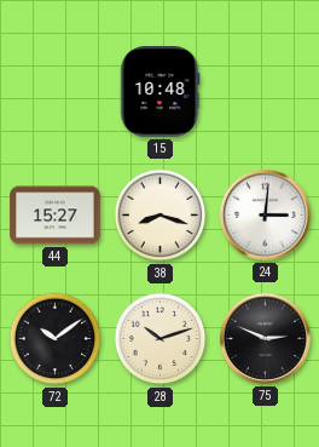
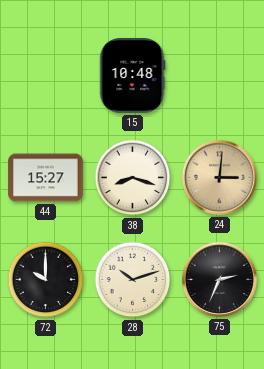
24 dial: white -> champagne
72: 10:09 -> 10:00
75: 2:49 -> 2:34
